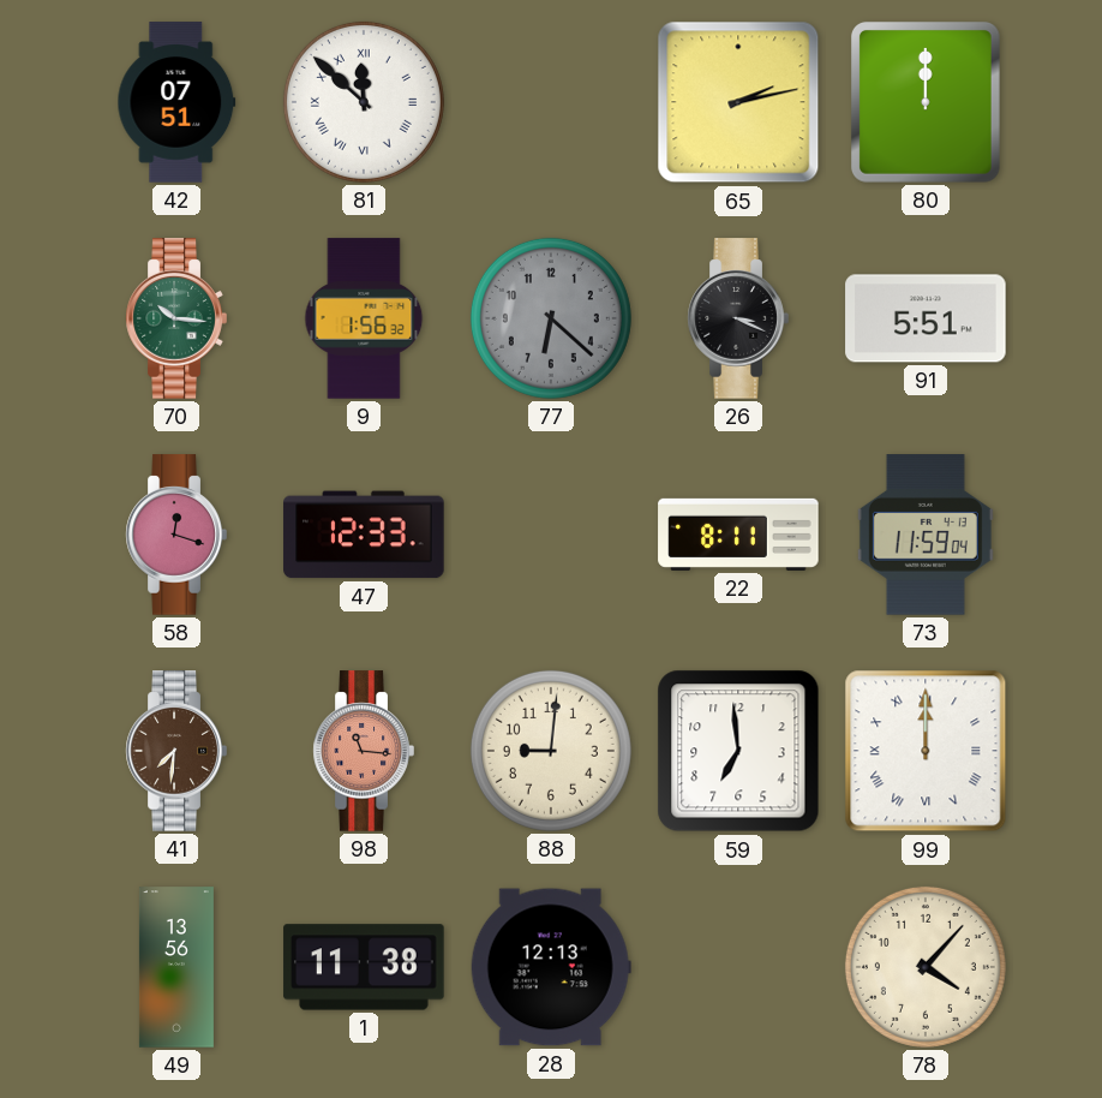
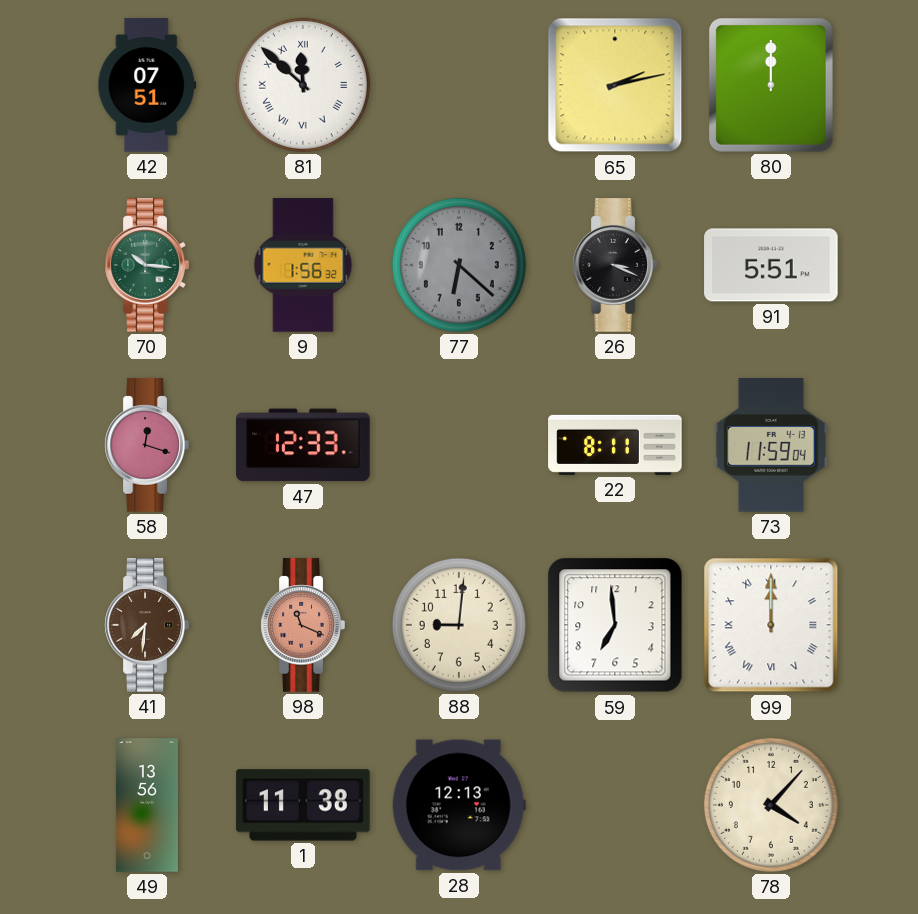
98: 11:16 -> 11:19
